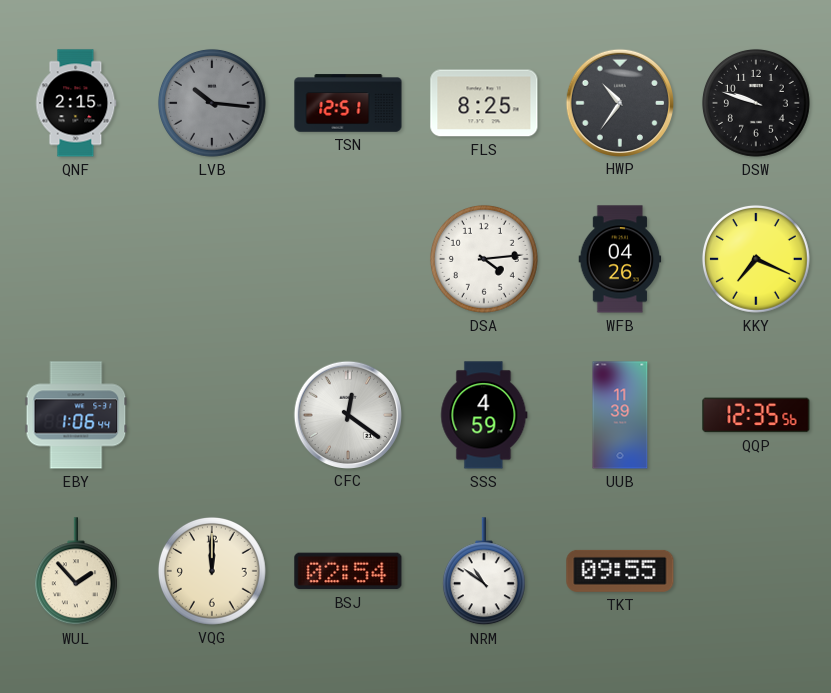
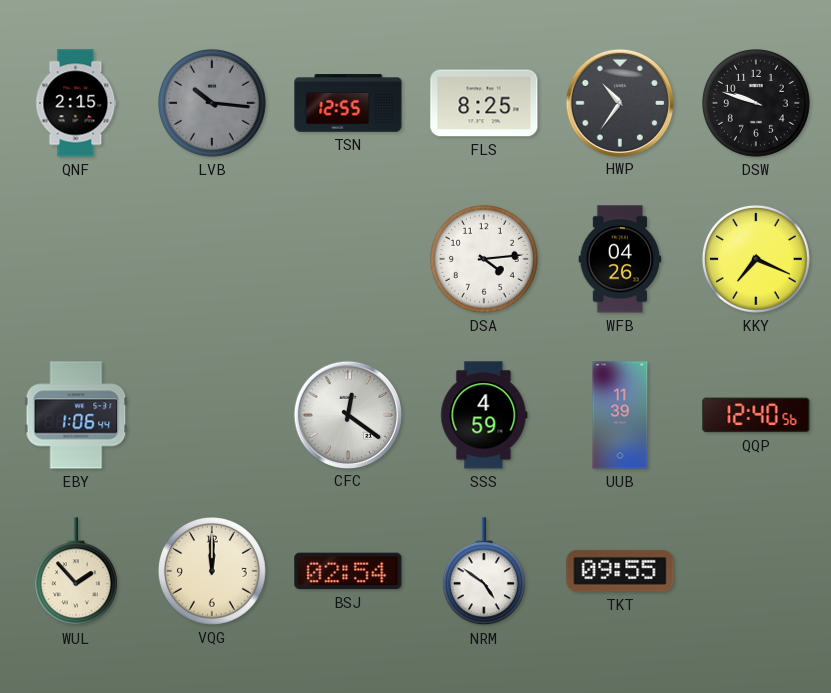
TSN: 12:51 -> 12:55
QQP: 12:35 -> 12:40
NRM: 10:51 -> 4:51
